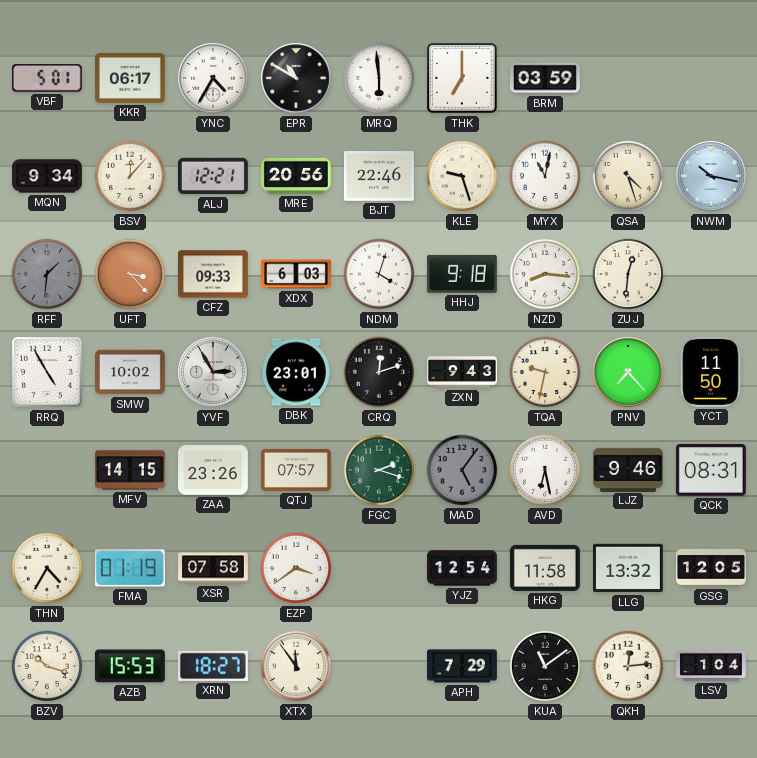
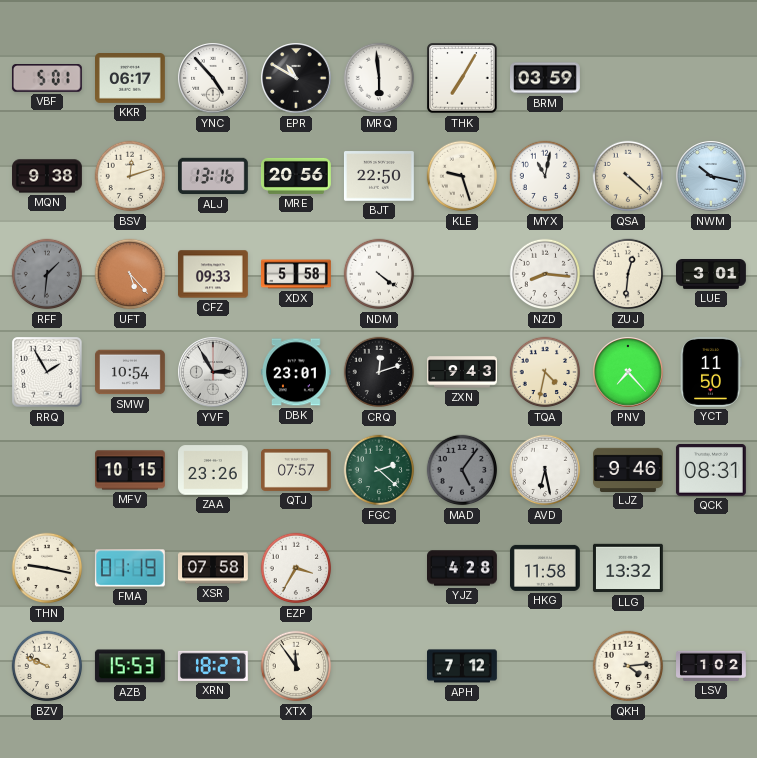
YNC: 4:35 -> 4:53
THK: 7:00 -> 7:05
MQN: 9:34 -> 9:38
BSV: 12:07 -> 12:12
ALJ: 12:21 -> 13:16
BJT: 22:46 -> 22:50
QSA: 4:27 -> 4:22
UFT: 3:23 -> 5:23
XDX: 6:03 -> 5:58
NDM: 4:03 -> 4:21
HHJ: 9:18 -> none
LUE: none -> 3:01
RRQ: 4:55 -> 1:55
SMW: 10:02 -> 10:54
TQA: 9:32 -> 4:32
MFV: 14:15 -> 10:15
FGC: 2:18 -> 2:22
THN: 4:35 -> 9:17
EZP: 3:39 -> 3:35
YJZ: 12:54 -> 4:28
GSG: 12:05 -> none
BZV: 10:18 -> 9:49
APH: 7:29 -> 7:12
KUA: 11:09 -> none
QKH: 12:14 -> 4:14
LSV: 1:04 -> 1:02
